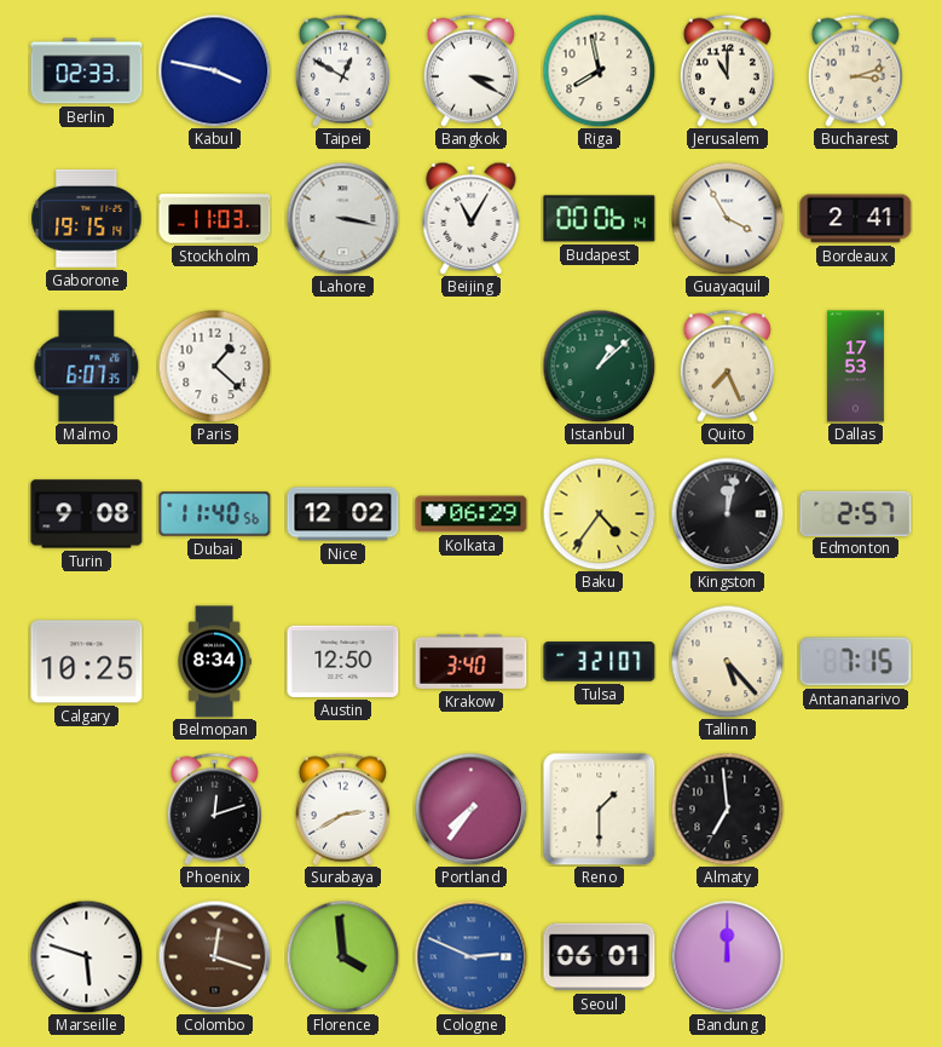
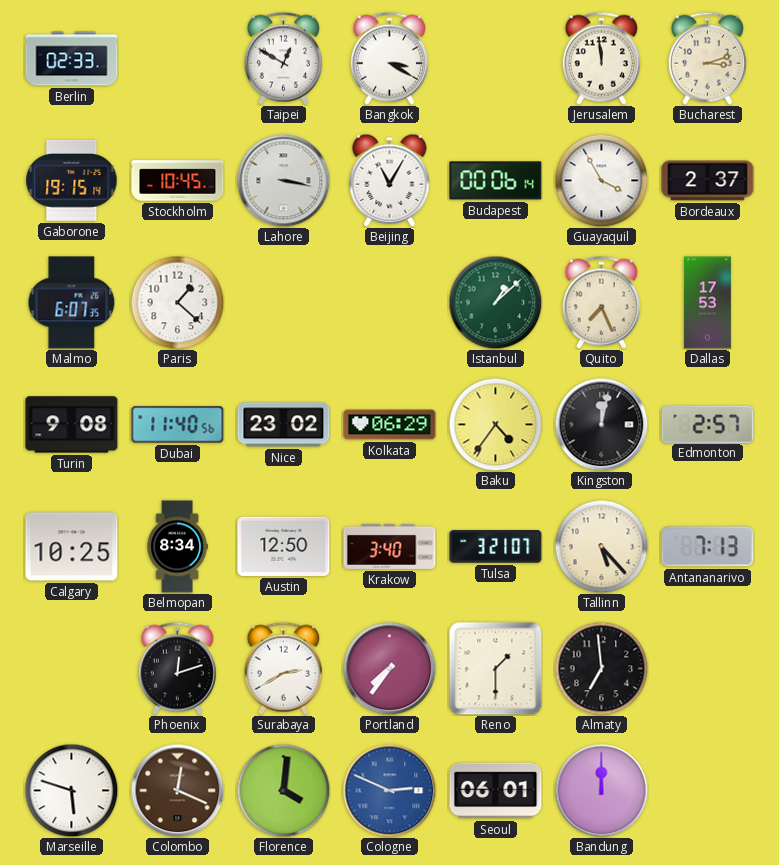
Kabul: 3:47 -> none
Riga: 7:58 -> none
Jerusalem: 11:00 -> 11:59
Stockholm: 11:03 -> 10:45
Bordeaux: 2:41 -> 2:37
Nice: 12:02 -> 23:02
Antananarivo: 7:15 -> 7:13
Colombo: 12:18 -> 12:19
Florence: 3:59 -> 4:01
